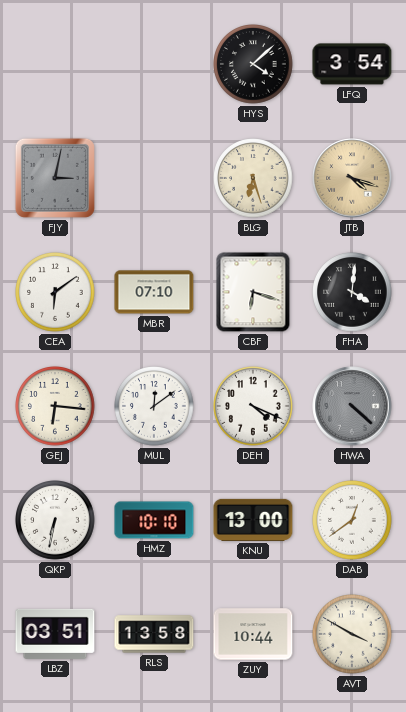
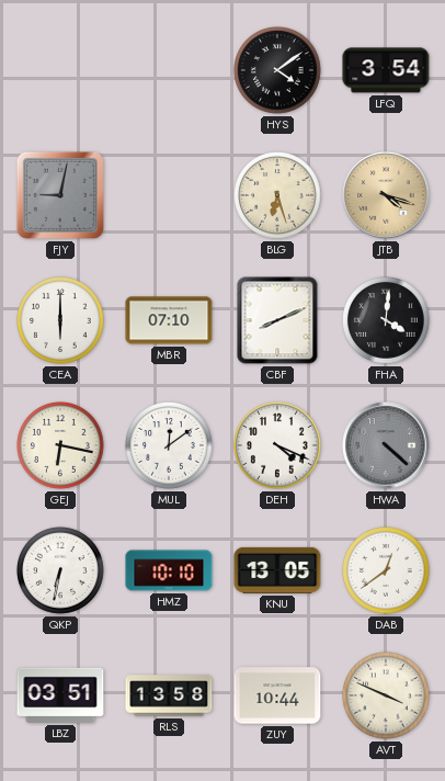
HYS: 4:08 -> 4:09
FJY: 3:02 -> 9:02
CEA: 6:09 -> 6:00
CBF: 6:18 -> 8:11
GEJ: 6:16 -> 6:17
KNU: 13:00 -> 13:05
AVT: 3:50 -> 3:49
